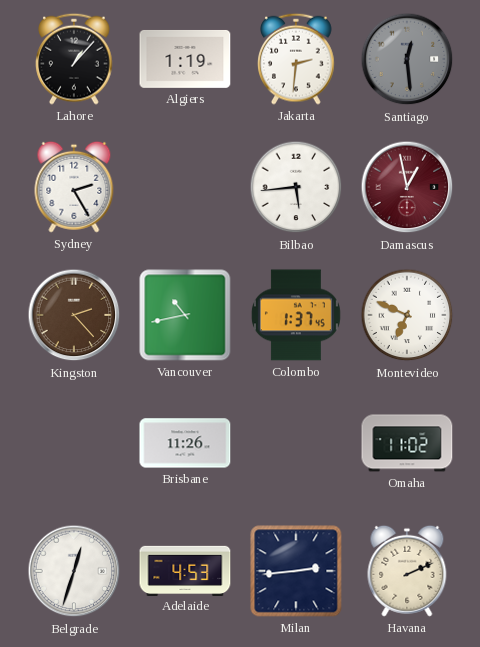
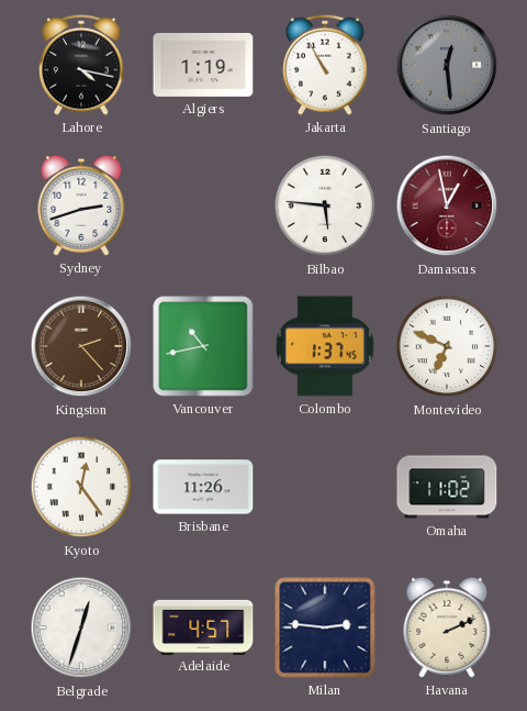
Lahore: 1:07 -> 4:17
Jakarta: 2:31 -> 10:55
Sydney: 2:25 -> 2:42
Bilbao: 5:44 -> 5:46
Kyoto: none -> 12:24
Adelaide: 4:53 -> 4:57
Milan: 2:44 -> 2:46
